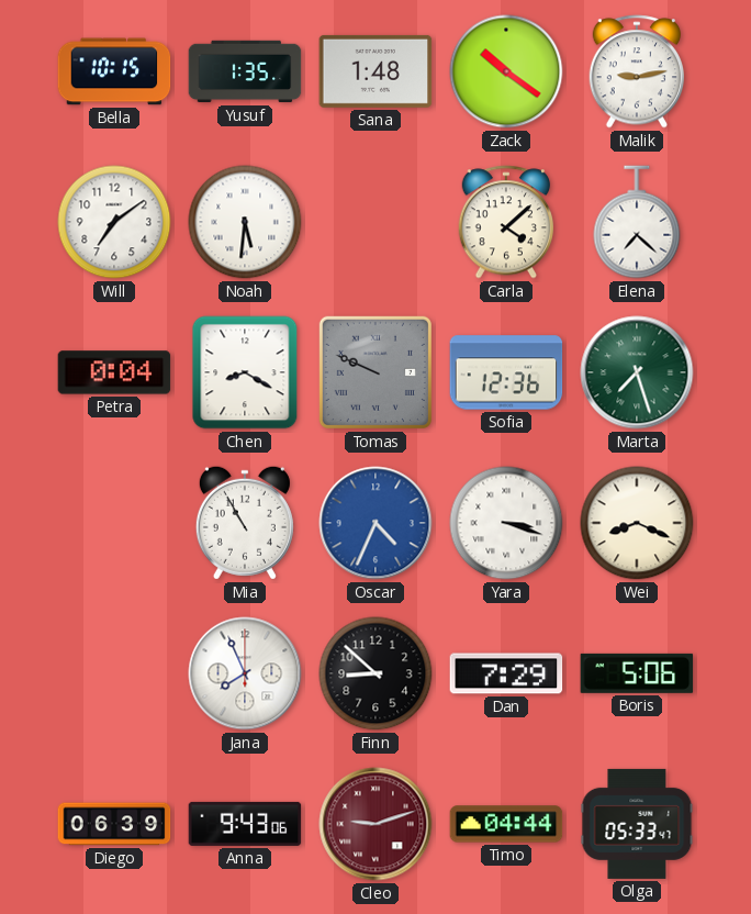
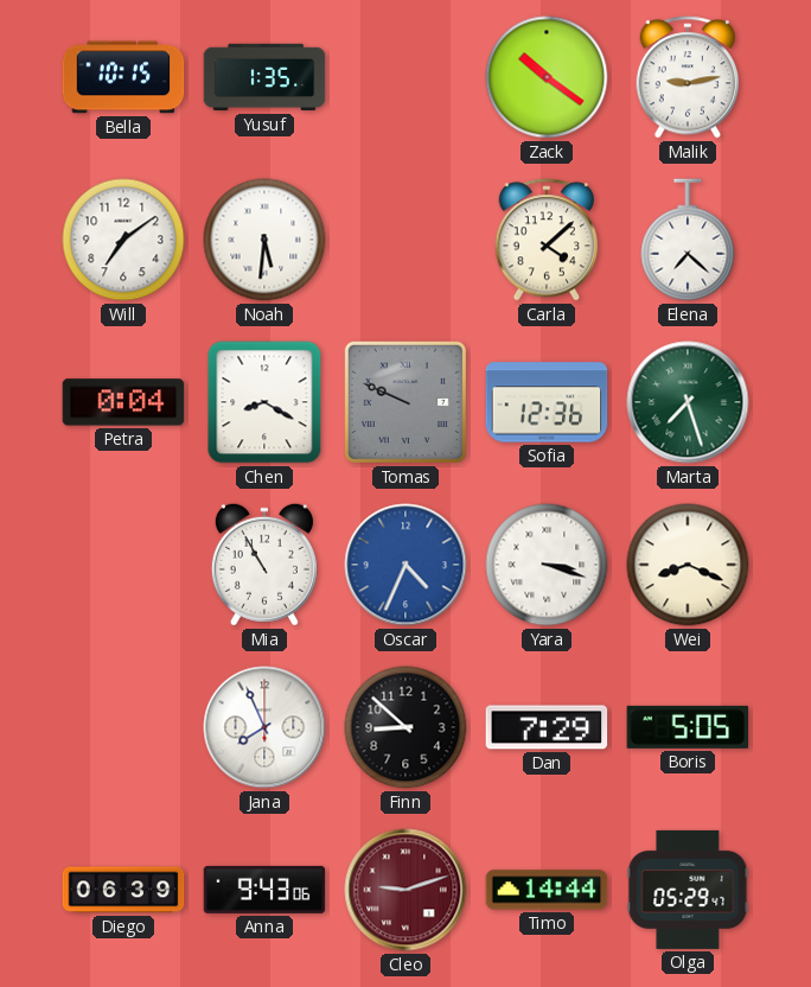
Sana: 1:48 -> none
Boris: 5:06 -> 5:05
Timo: 04:44 -> 14:44
Olga: 05:33 -> 05:29
